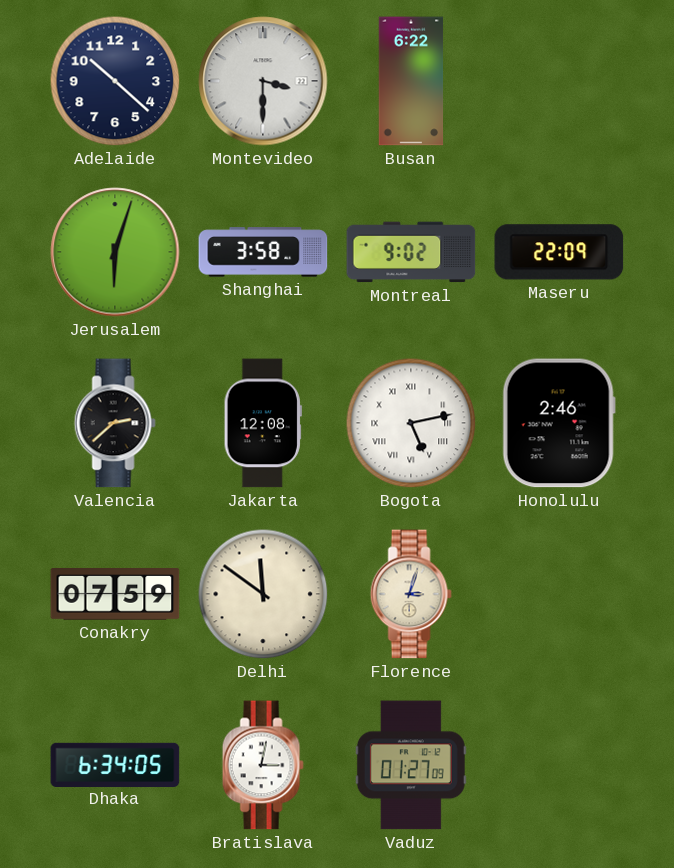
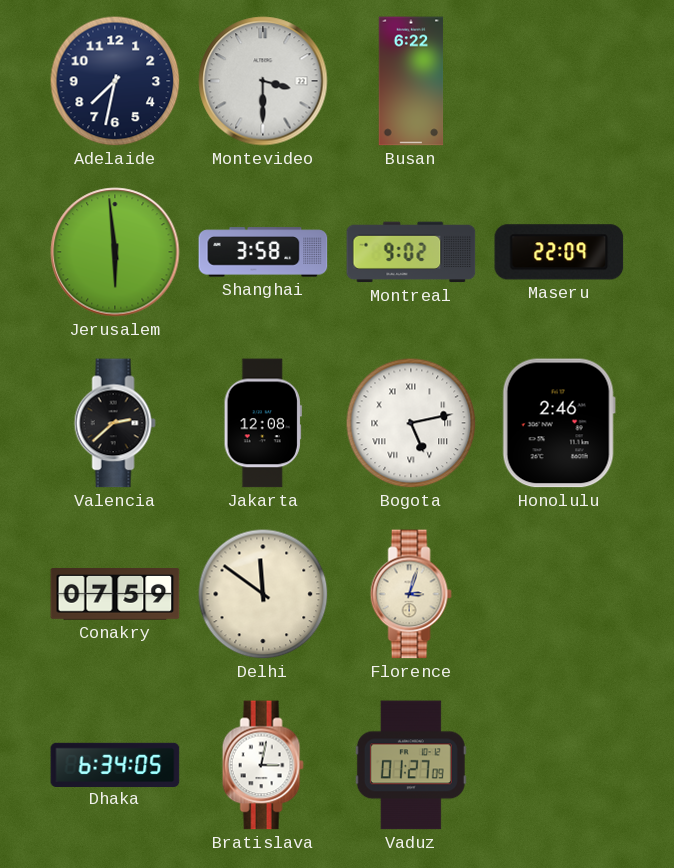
Adelaide: 10:22 -> 7:32
Jerusalem: 6:03 -> 5:59
